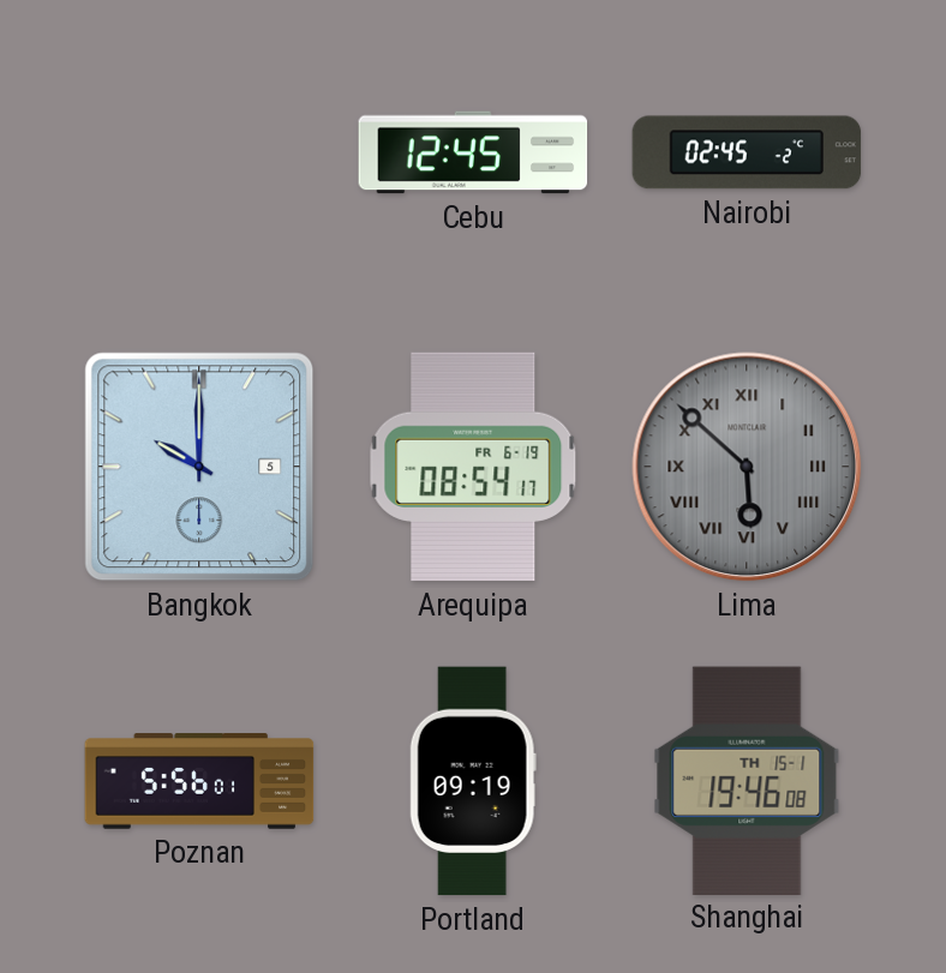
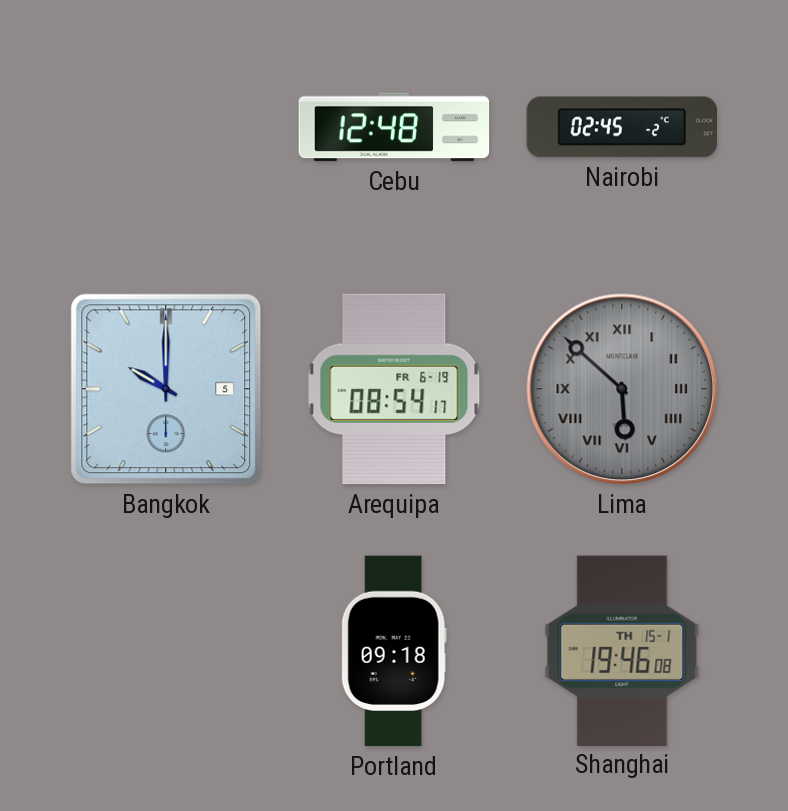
Cebu: 12:45 -> 12:48
Poznan: 5:56 -> none
Portland: 09:19 -> 09:18
